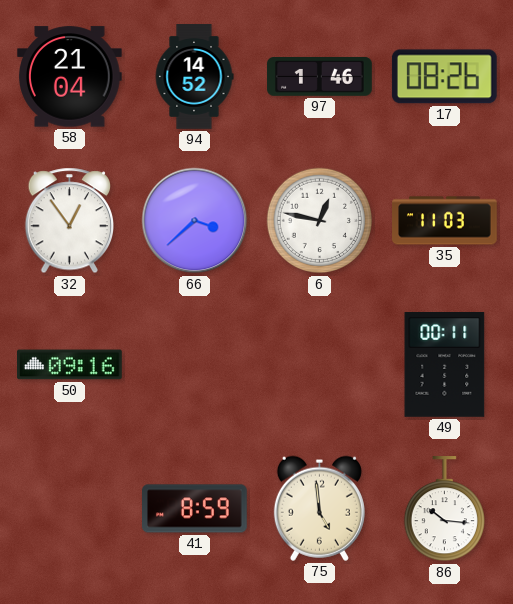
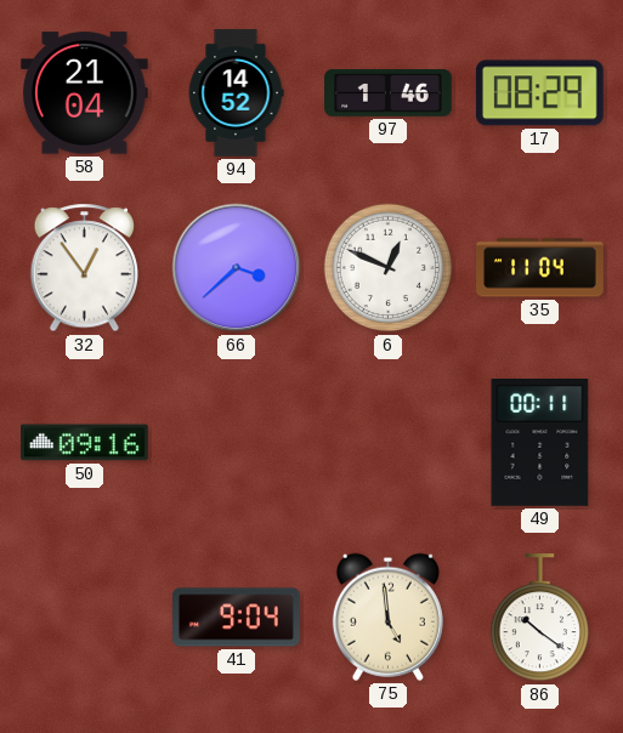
17: 08:26 -> 08:29
6: 12:47 -> 12:49
35: 11:03 -> 11:04
41: 8:59 -> 9:04
86: 10:16 -> 10:21
